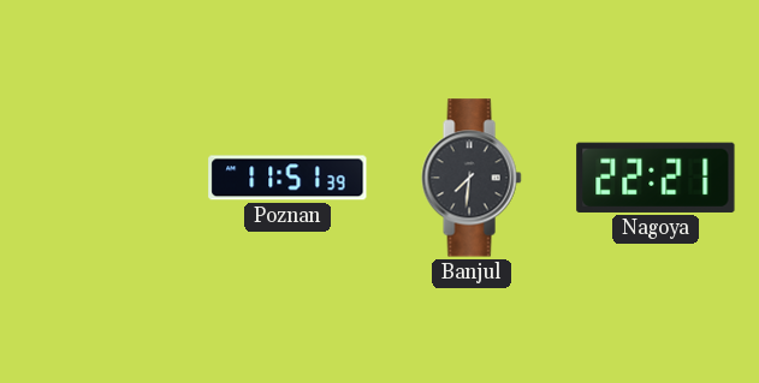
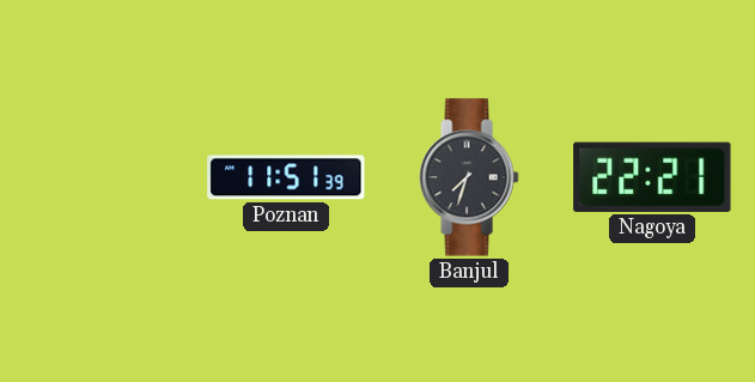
Banjul: 7:31 -> 7:33
